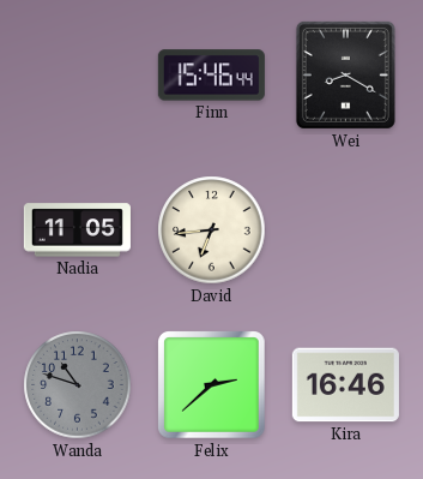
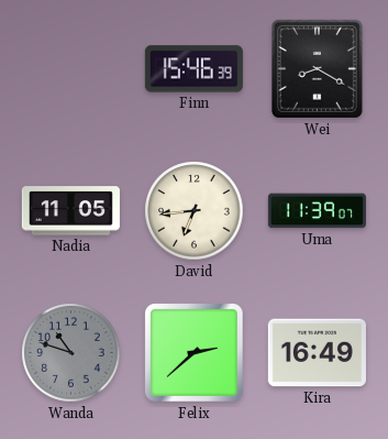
Finn: 15:46:44 -> 15:46:39
Uma: none -> 11:39
Kira: 16:46 -> 16:49
